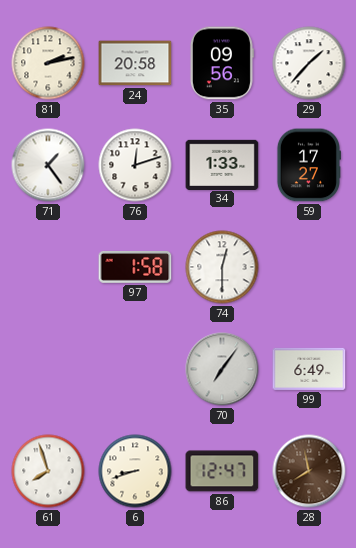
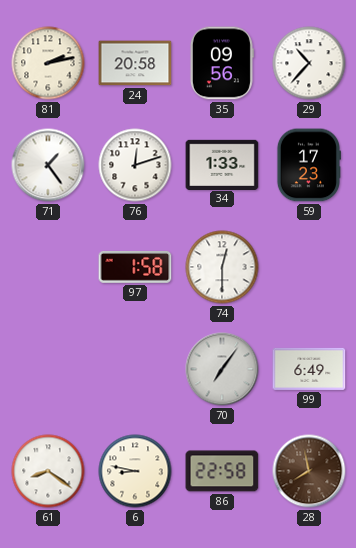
29: 1:37 -> 10:37
59: 17:27 -> 17:23
61: 7:57 -> 8:21
6: 8:42 -> 8:47
86: 12:47 -> 22:58
